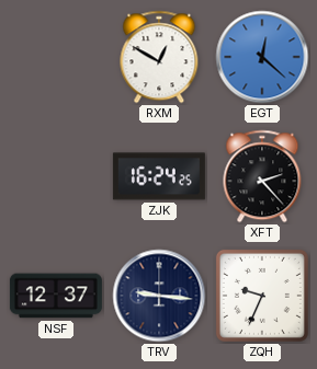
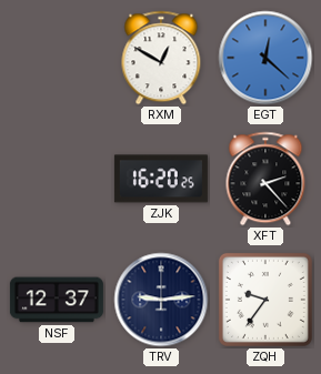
ZJK: 16:24 -> 16:20
TRV: 9:16 -> 9:14
ZQH: 9:34 -> 9:36
